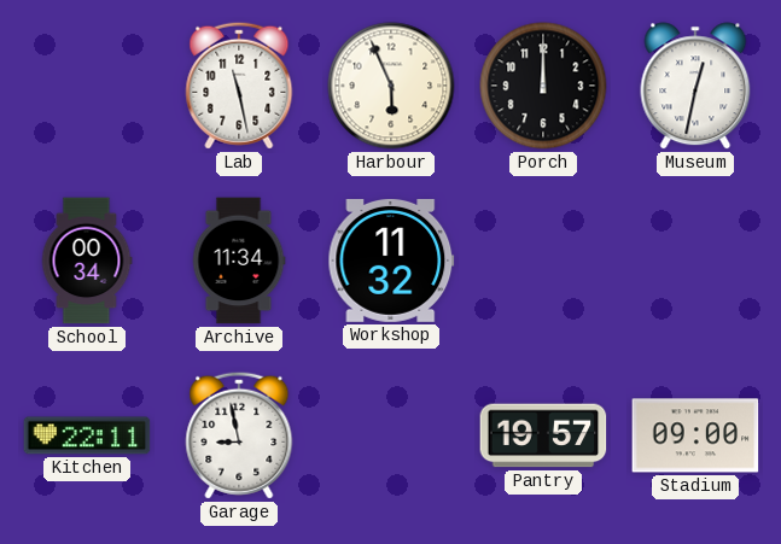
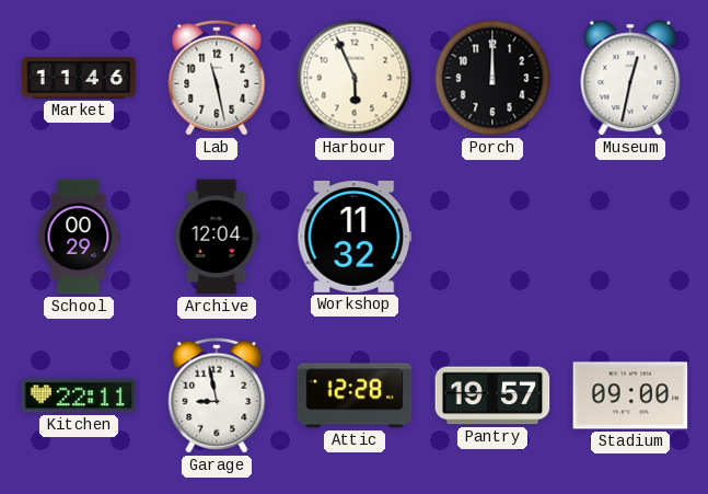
Market: none -> 11:46
School: 00:34 -> 00:29
Archive: 11:34 -> 12:04
Attic: none -> 12:28
